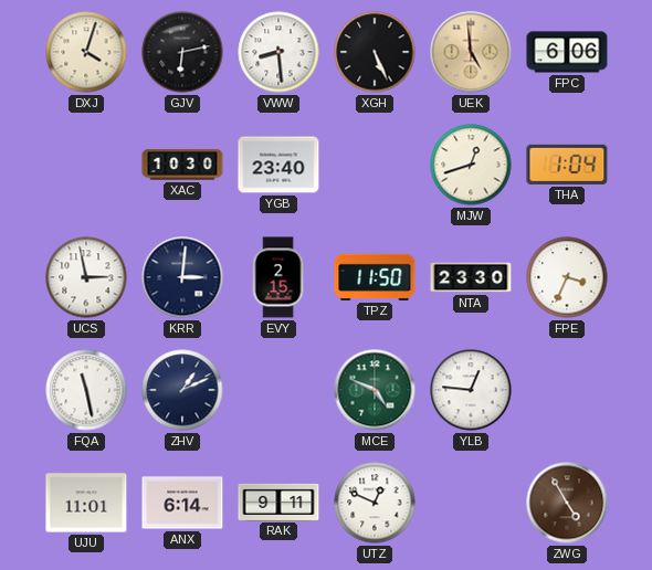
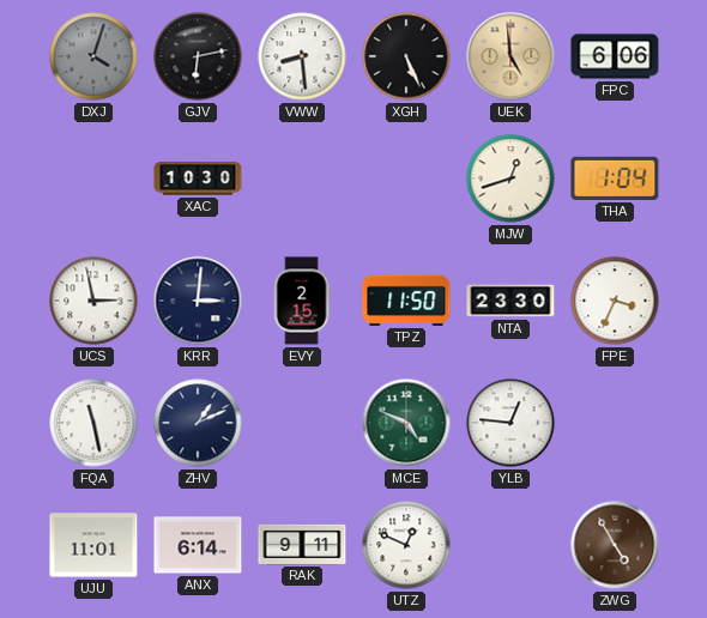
DXJ dial: cream -> grey
YGB: 23:40 -> none
